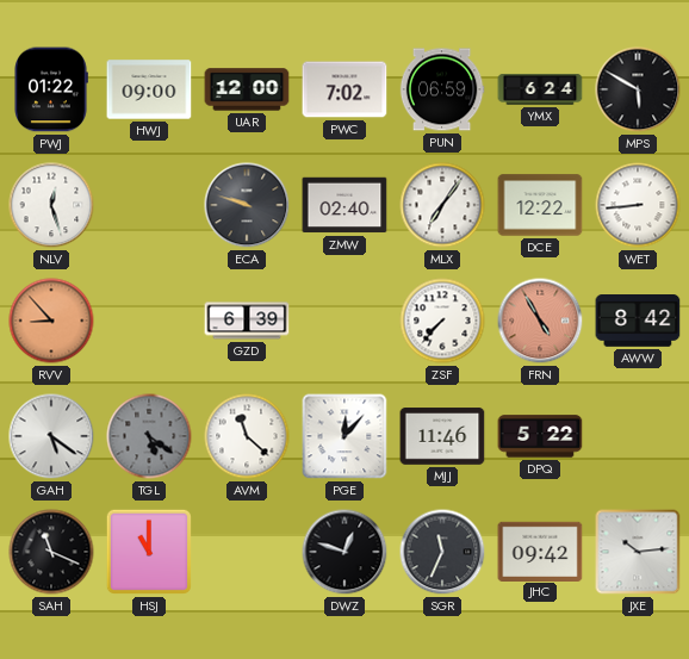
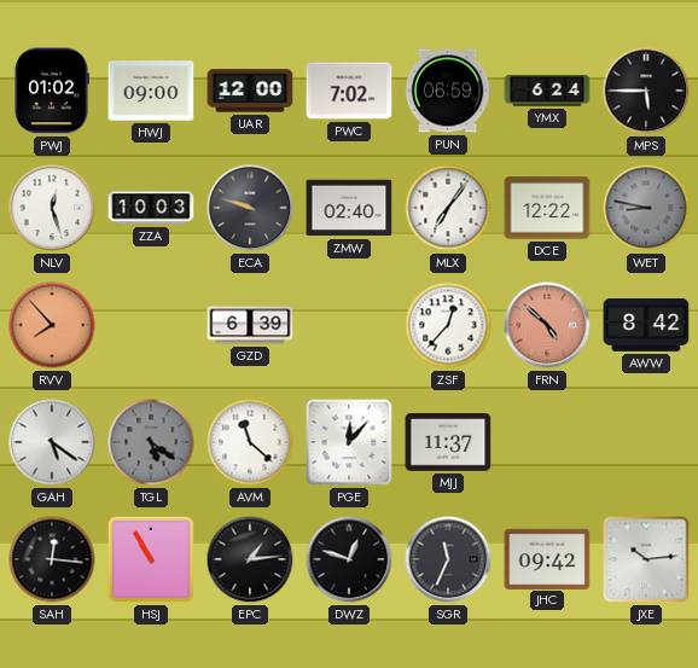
PWJ: 01:22 -> 01:02
MPS: 5:50 -> 5:45
ZZA: none -> 10:03
WET: 8:44 -> 8:47
WET dial: white -> grey
RVV: 8:53 -> 7:53
ZSF: 7:37 -> 12:37
FRN: 4:55 -> 4:52
MJJ: 11:46 -> 11:37
DPQ: 5:22 -> none
SAH: 11:19 -> 12:16
HSJ: 11:00 -> 10:55
EPC: none -> 1:14
